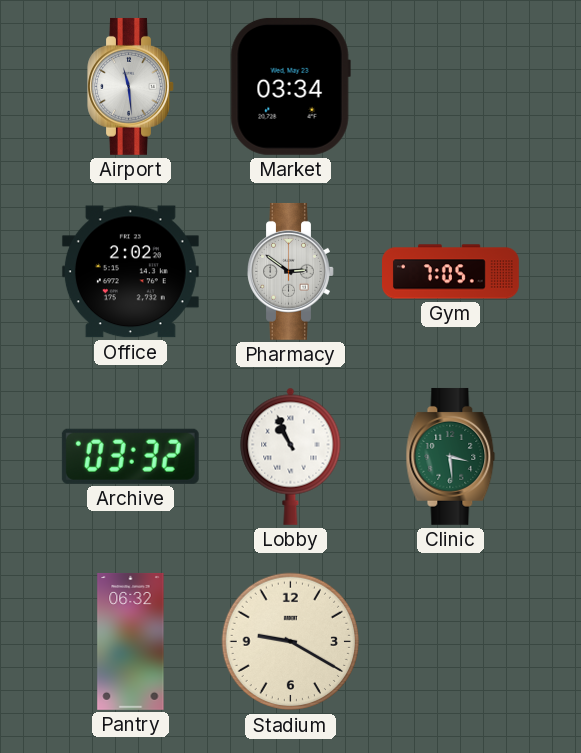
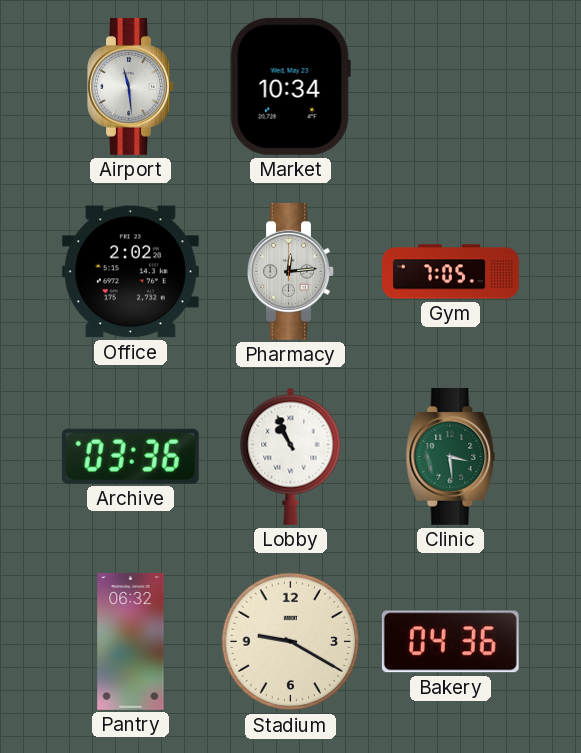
Market: 03:34 -> 10:34
Pharmacy: 2:51 -> 12:14
Archive: 03:32 -> 03:36
Bakery: none -> 04:36
